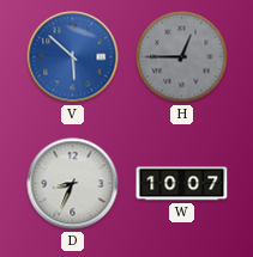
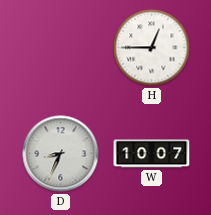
V: 5:52 -> none
H dial: grey -> white
